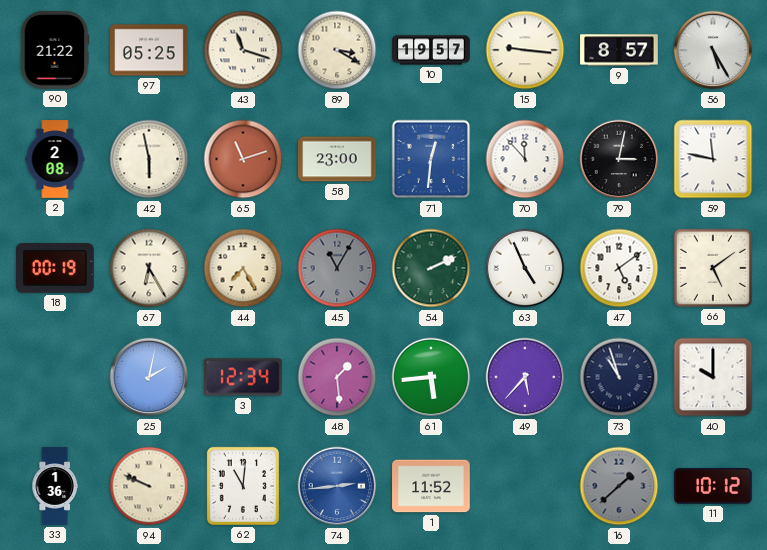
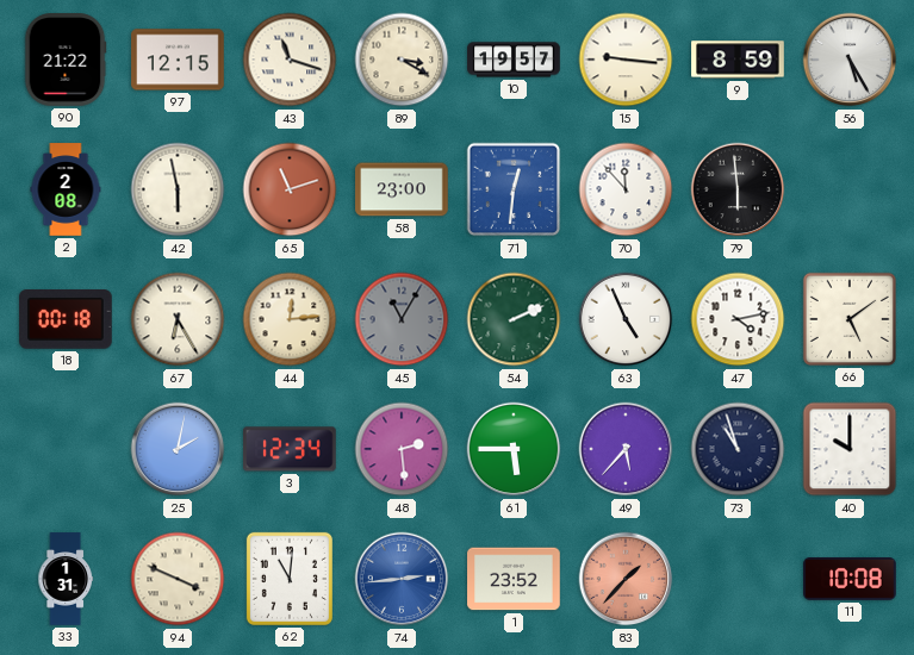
97: 05:25 -> 12:15
9: 8:57 -> 8:59
79: 3:02 -> 5:59
59: 11:47 -> none
18: 00:19 -> 00:18
44: 7:25 -> 12:14
47: 5:09 -> 4:13
48: 1:29 -> 2:29
61: 5:44 -> 5:45
33: 1:36 -> 1:31
94: 9:49 -> 3:49
1: 11:52 -> 23:52
83: none -> 1:37
16: 1:38 -> none
11: 10:12 -> 10:08
